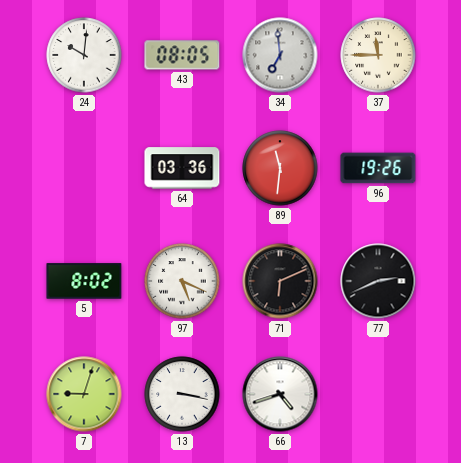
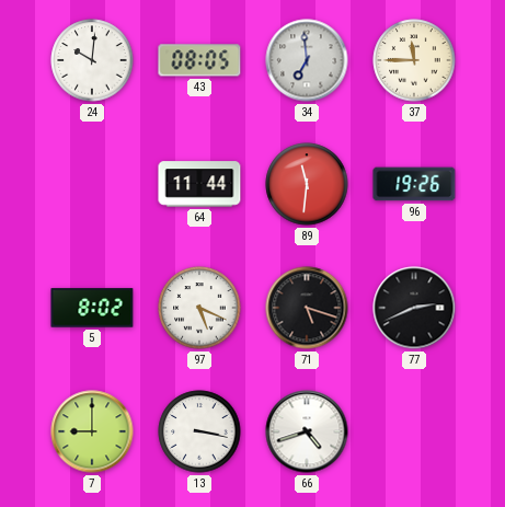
64: 03:36 -> 11:44
71: 6:11 -> 5:18
7: 9:03 -> 9:00
